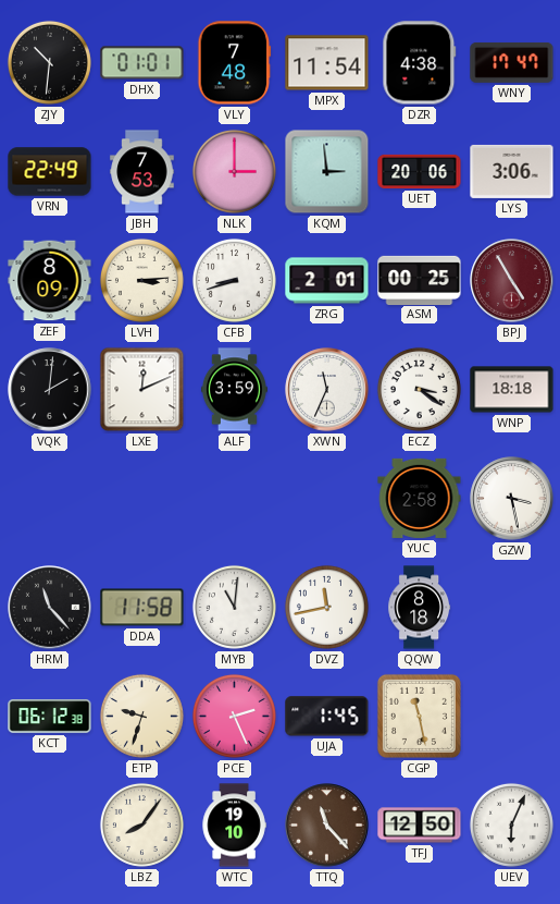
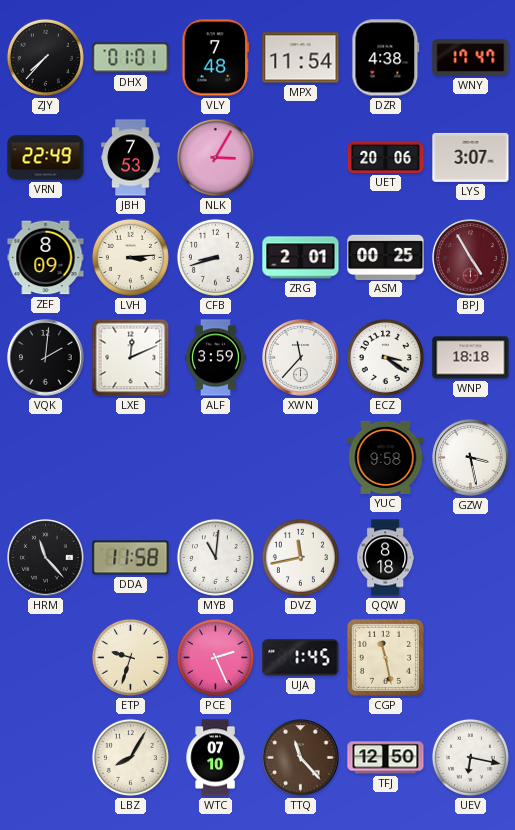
ZJY: 10:31 -> 7:37
NLK: 3:00 -> 3:05
KQM: 2:59 -> none
LYS: 3:06 -> 3:07
XWN: 11:34 -> 11:37
YUC: 2:58 -> 9:58
KCT: 06:12 -> none
LBZ: 8:06 -> 8:05
WTC: 19:10 -> 07:10
UEV: 6:04 -> 6:17
